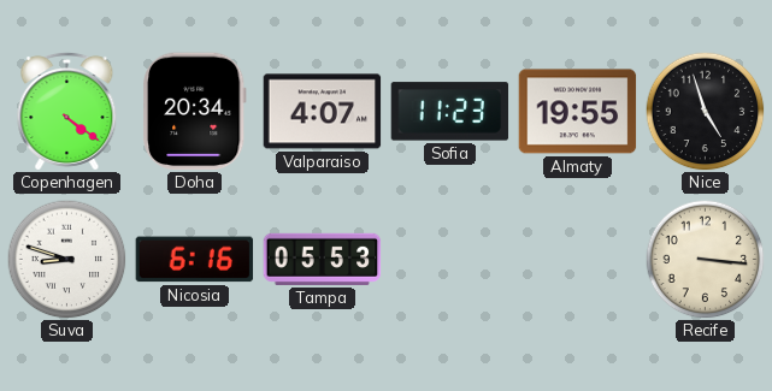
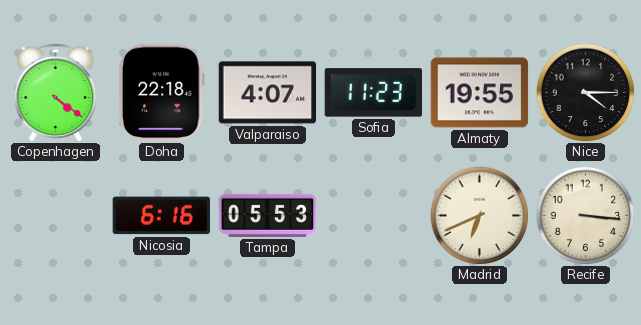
Doha: 20:34 -> 22:18
Nice: 4:57 -> 4:15
Suva: 8:48 -> none
Madrid: none -> 6:41
